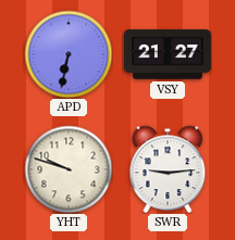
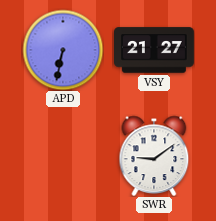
YHT: 9:48 -> none
SWR: 9:14 -> 9:09
